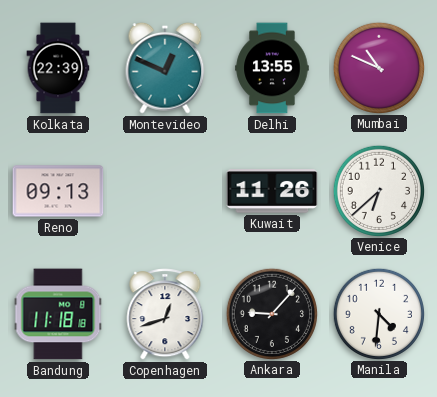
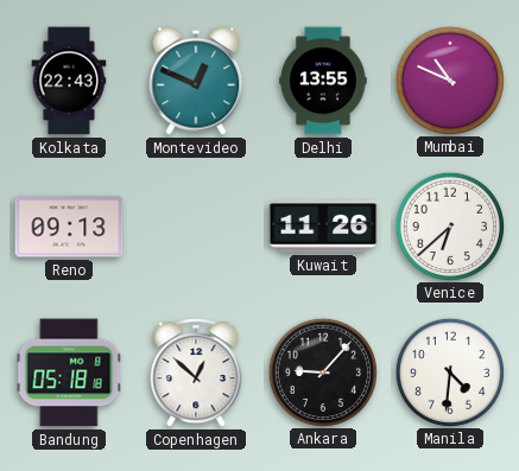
Kolkata: 22:39 -> 22:43
Bandung: 11:18 -> 05:18
Copenhagen: 12:42 -> 12:52
